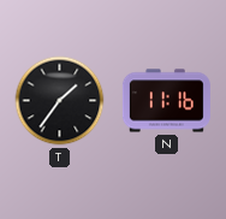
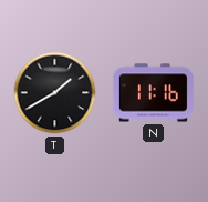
T: 1:36 -> 1:40
